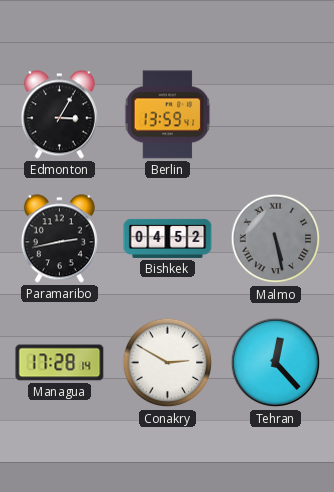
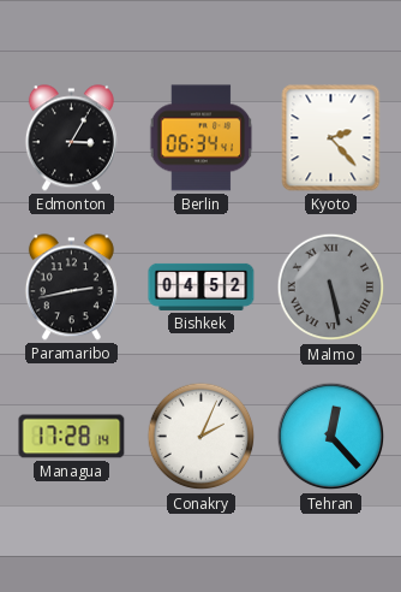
Berlin: 13:59 -> 06:34
Kyoto: none -> 2:23
Conakry: 2:50 -> 2:04
